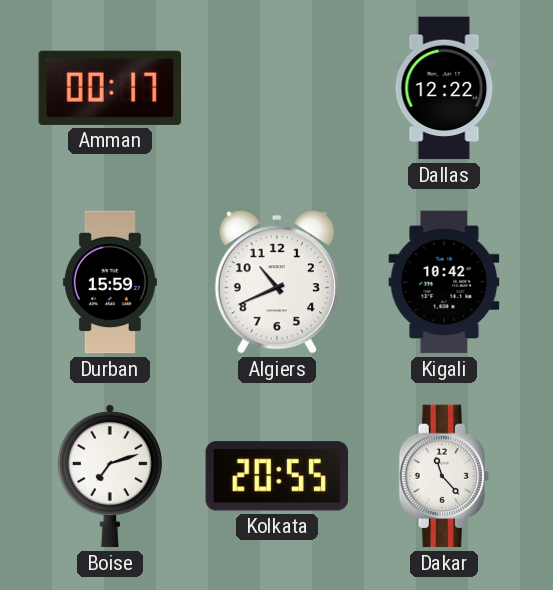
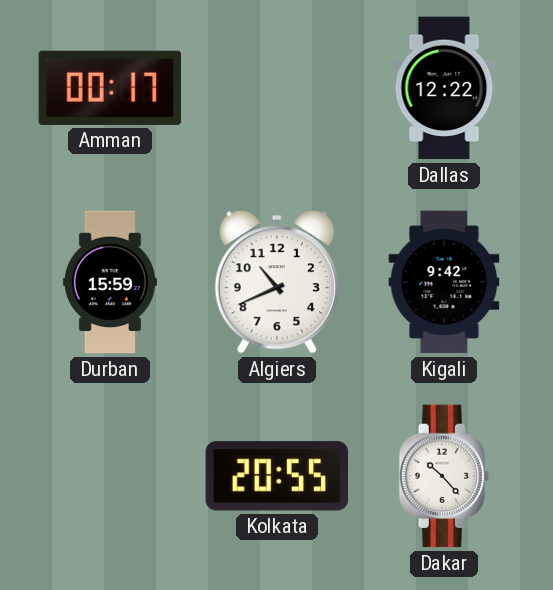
Kigali: 10:42 -> 9:42
Boise: 7:12 -> none
Dakar: 11:23 -> 10:23
